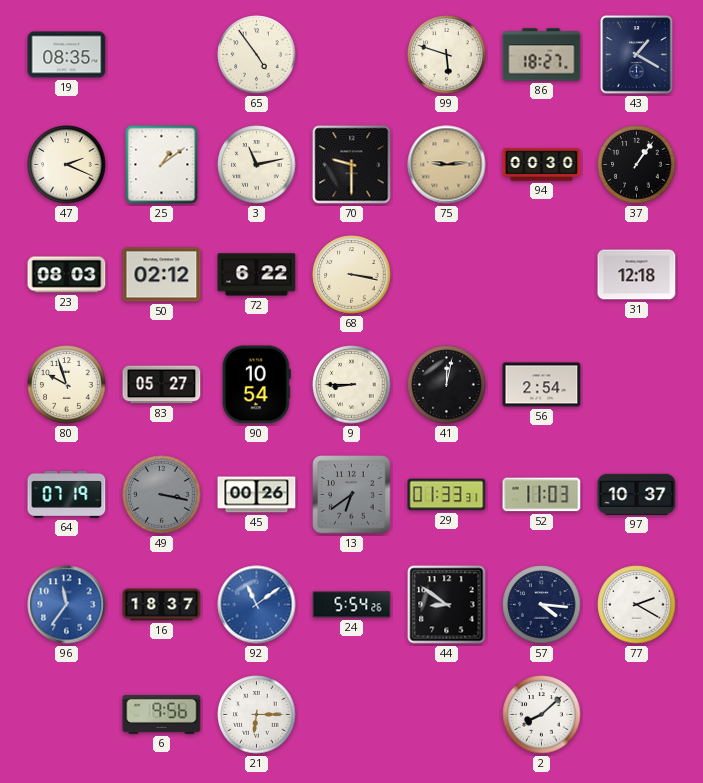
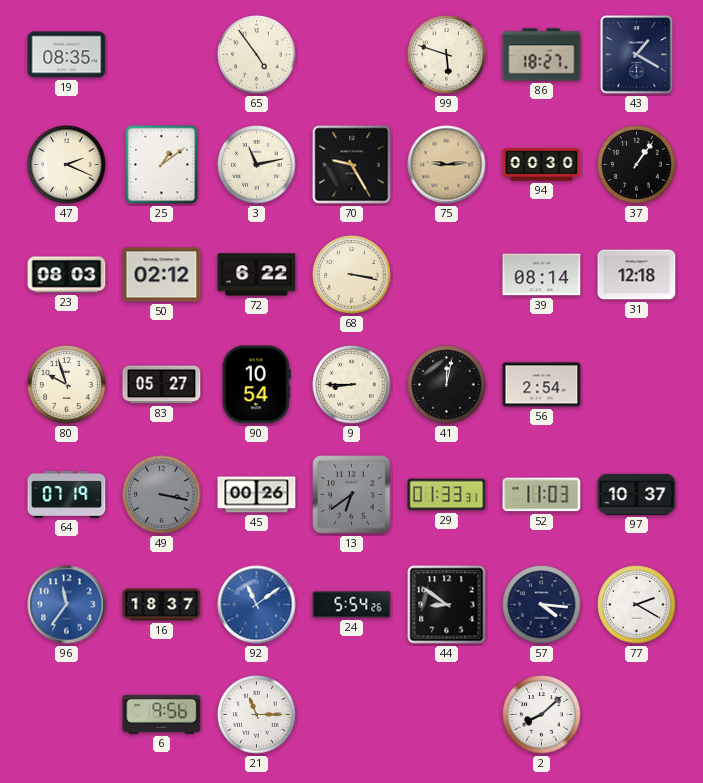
70: 9:30 -> 9:25
39: none -> 08:14
21: 6:15 -> 11:15
